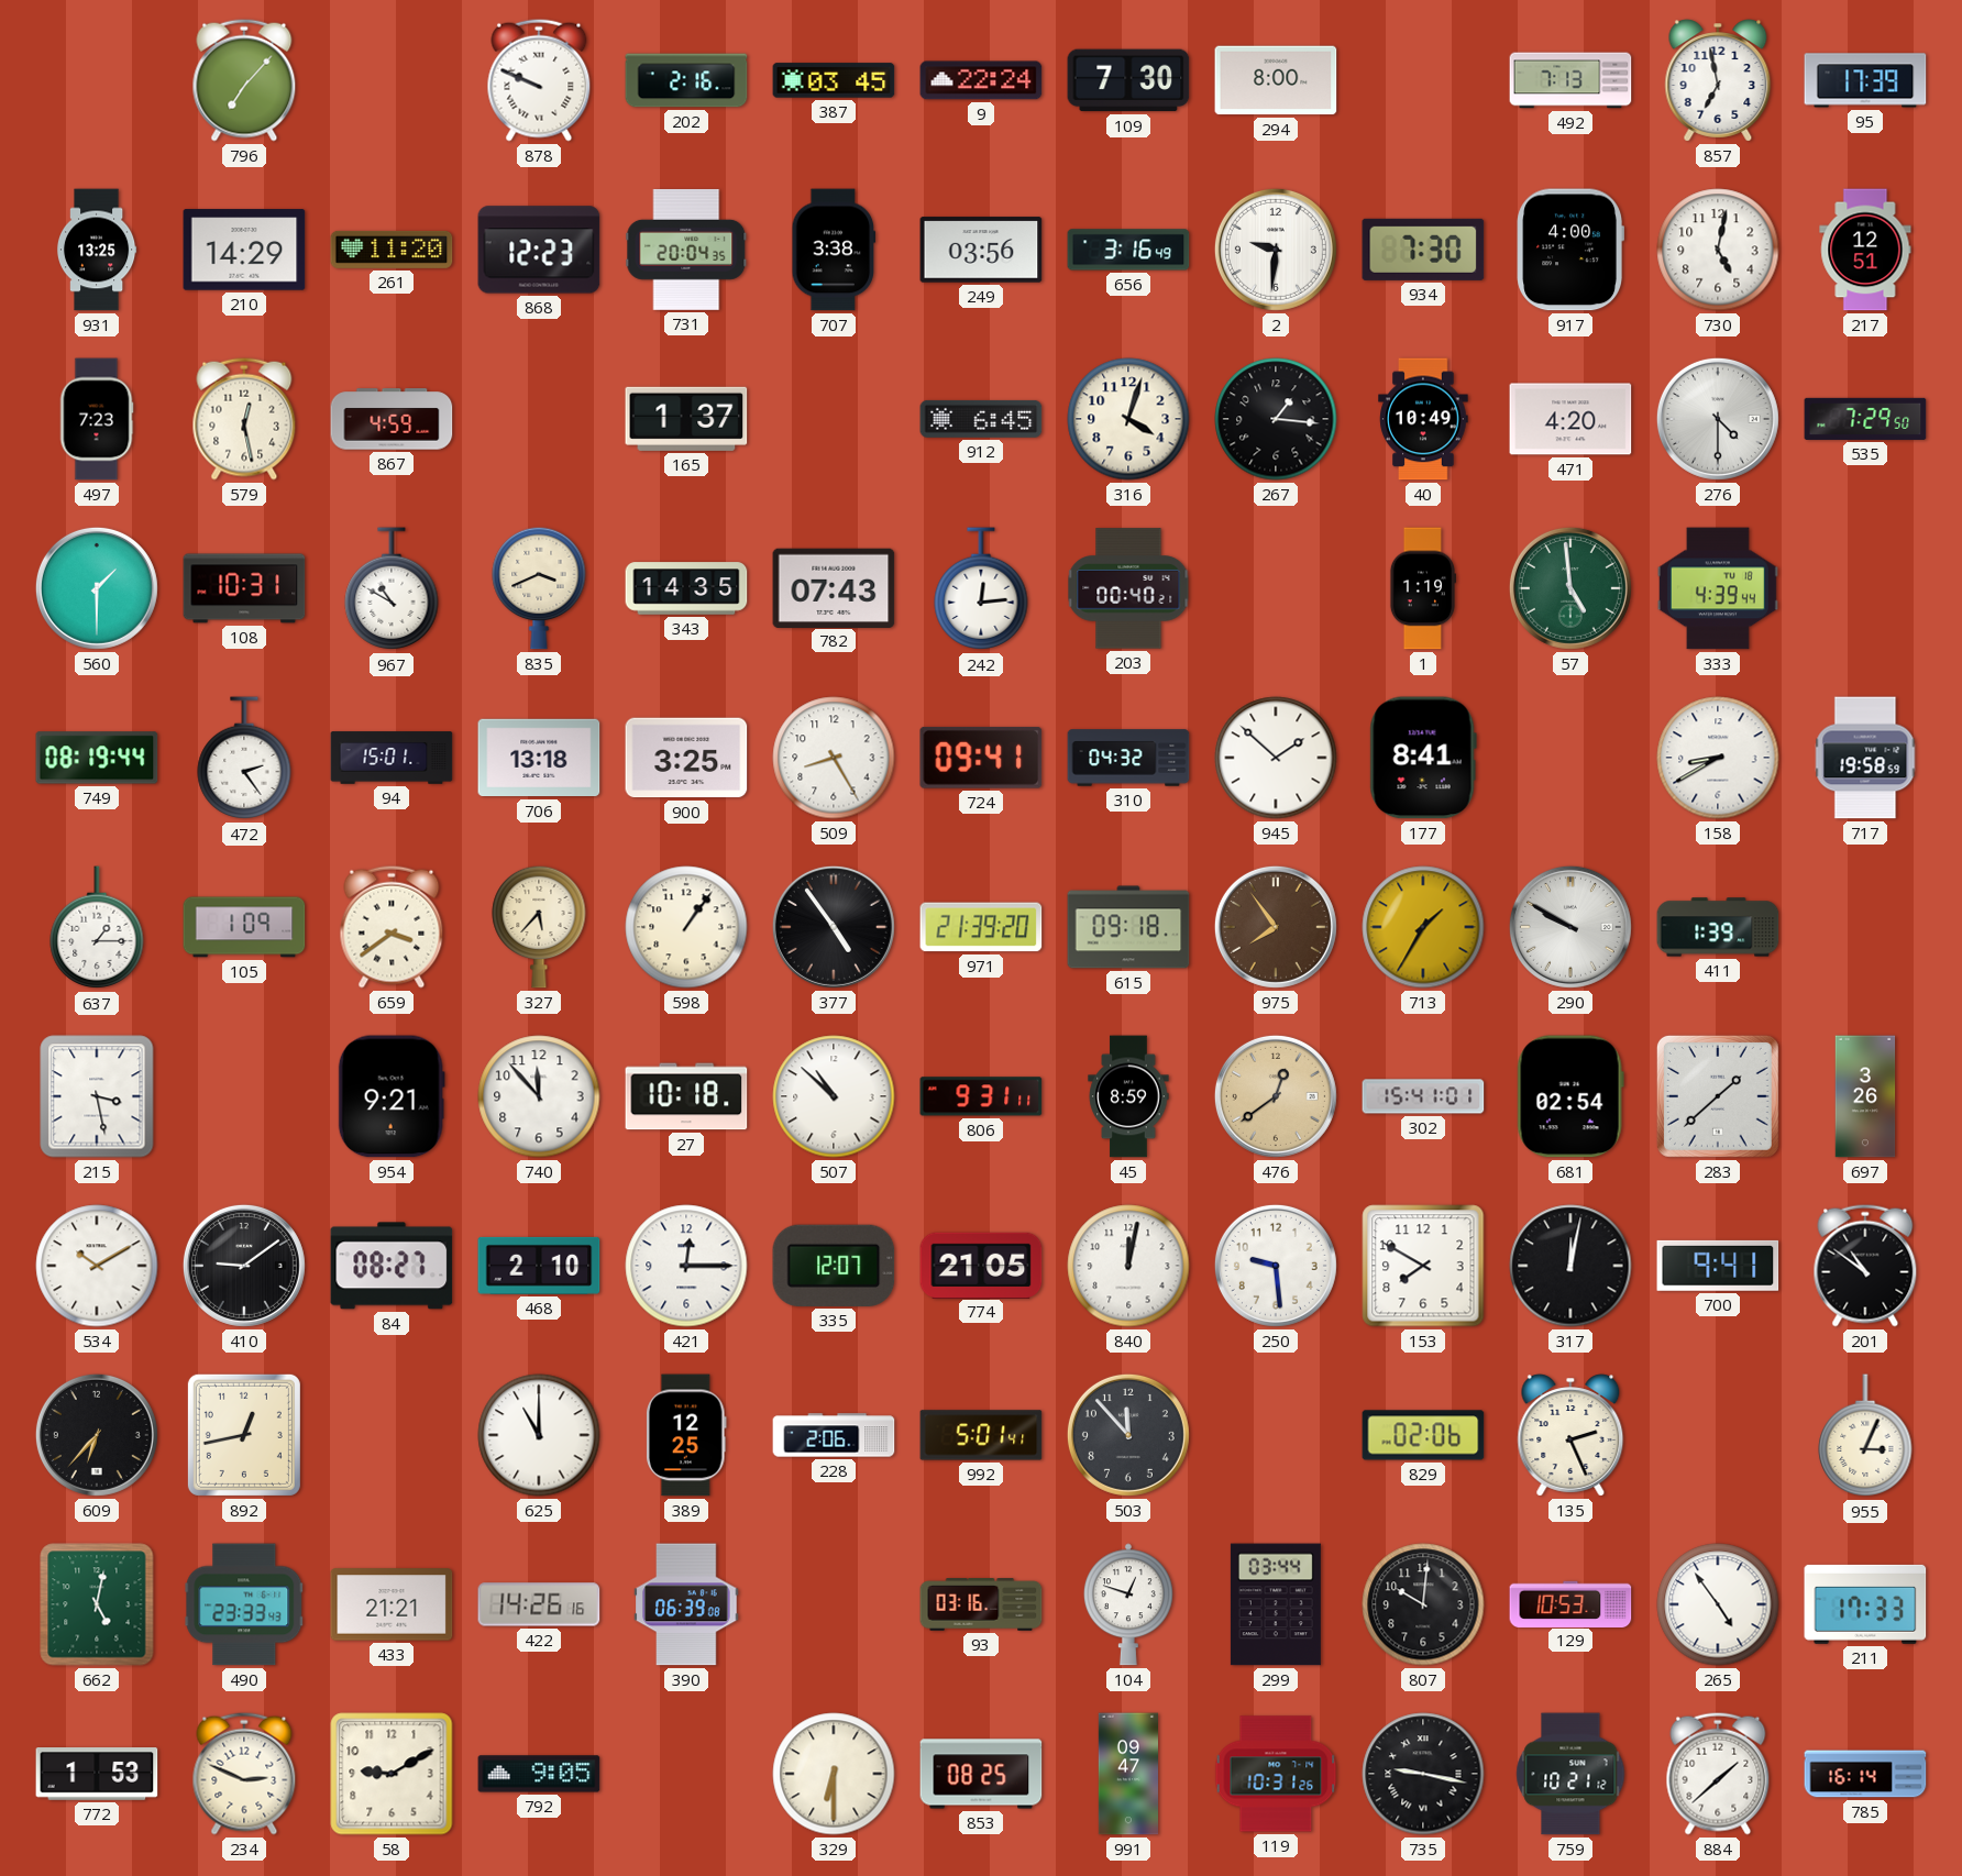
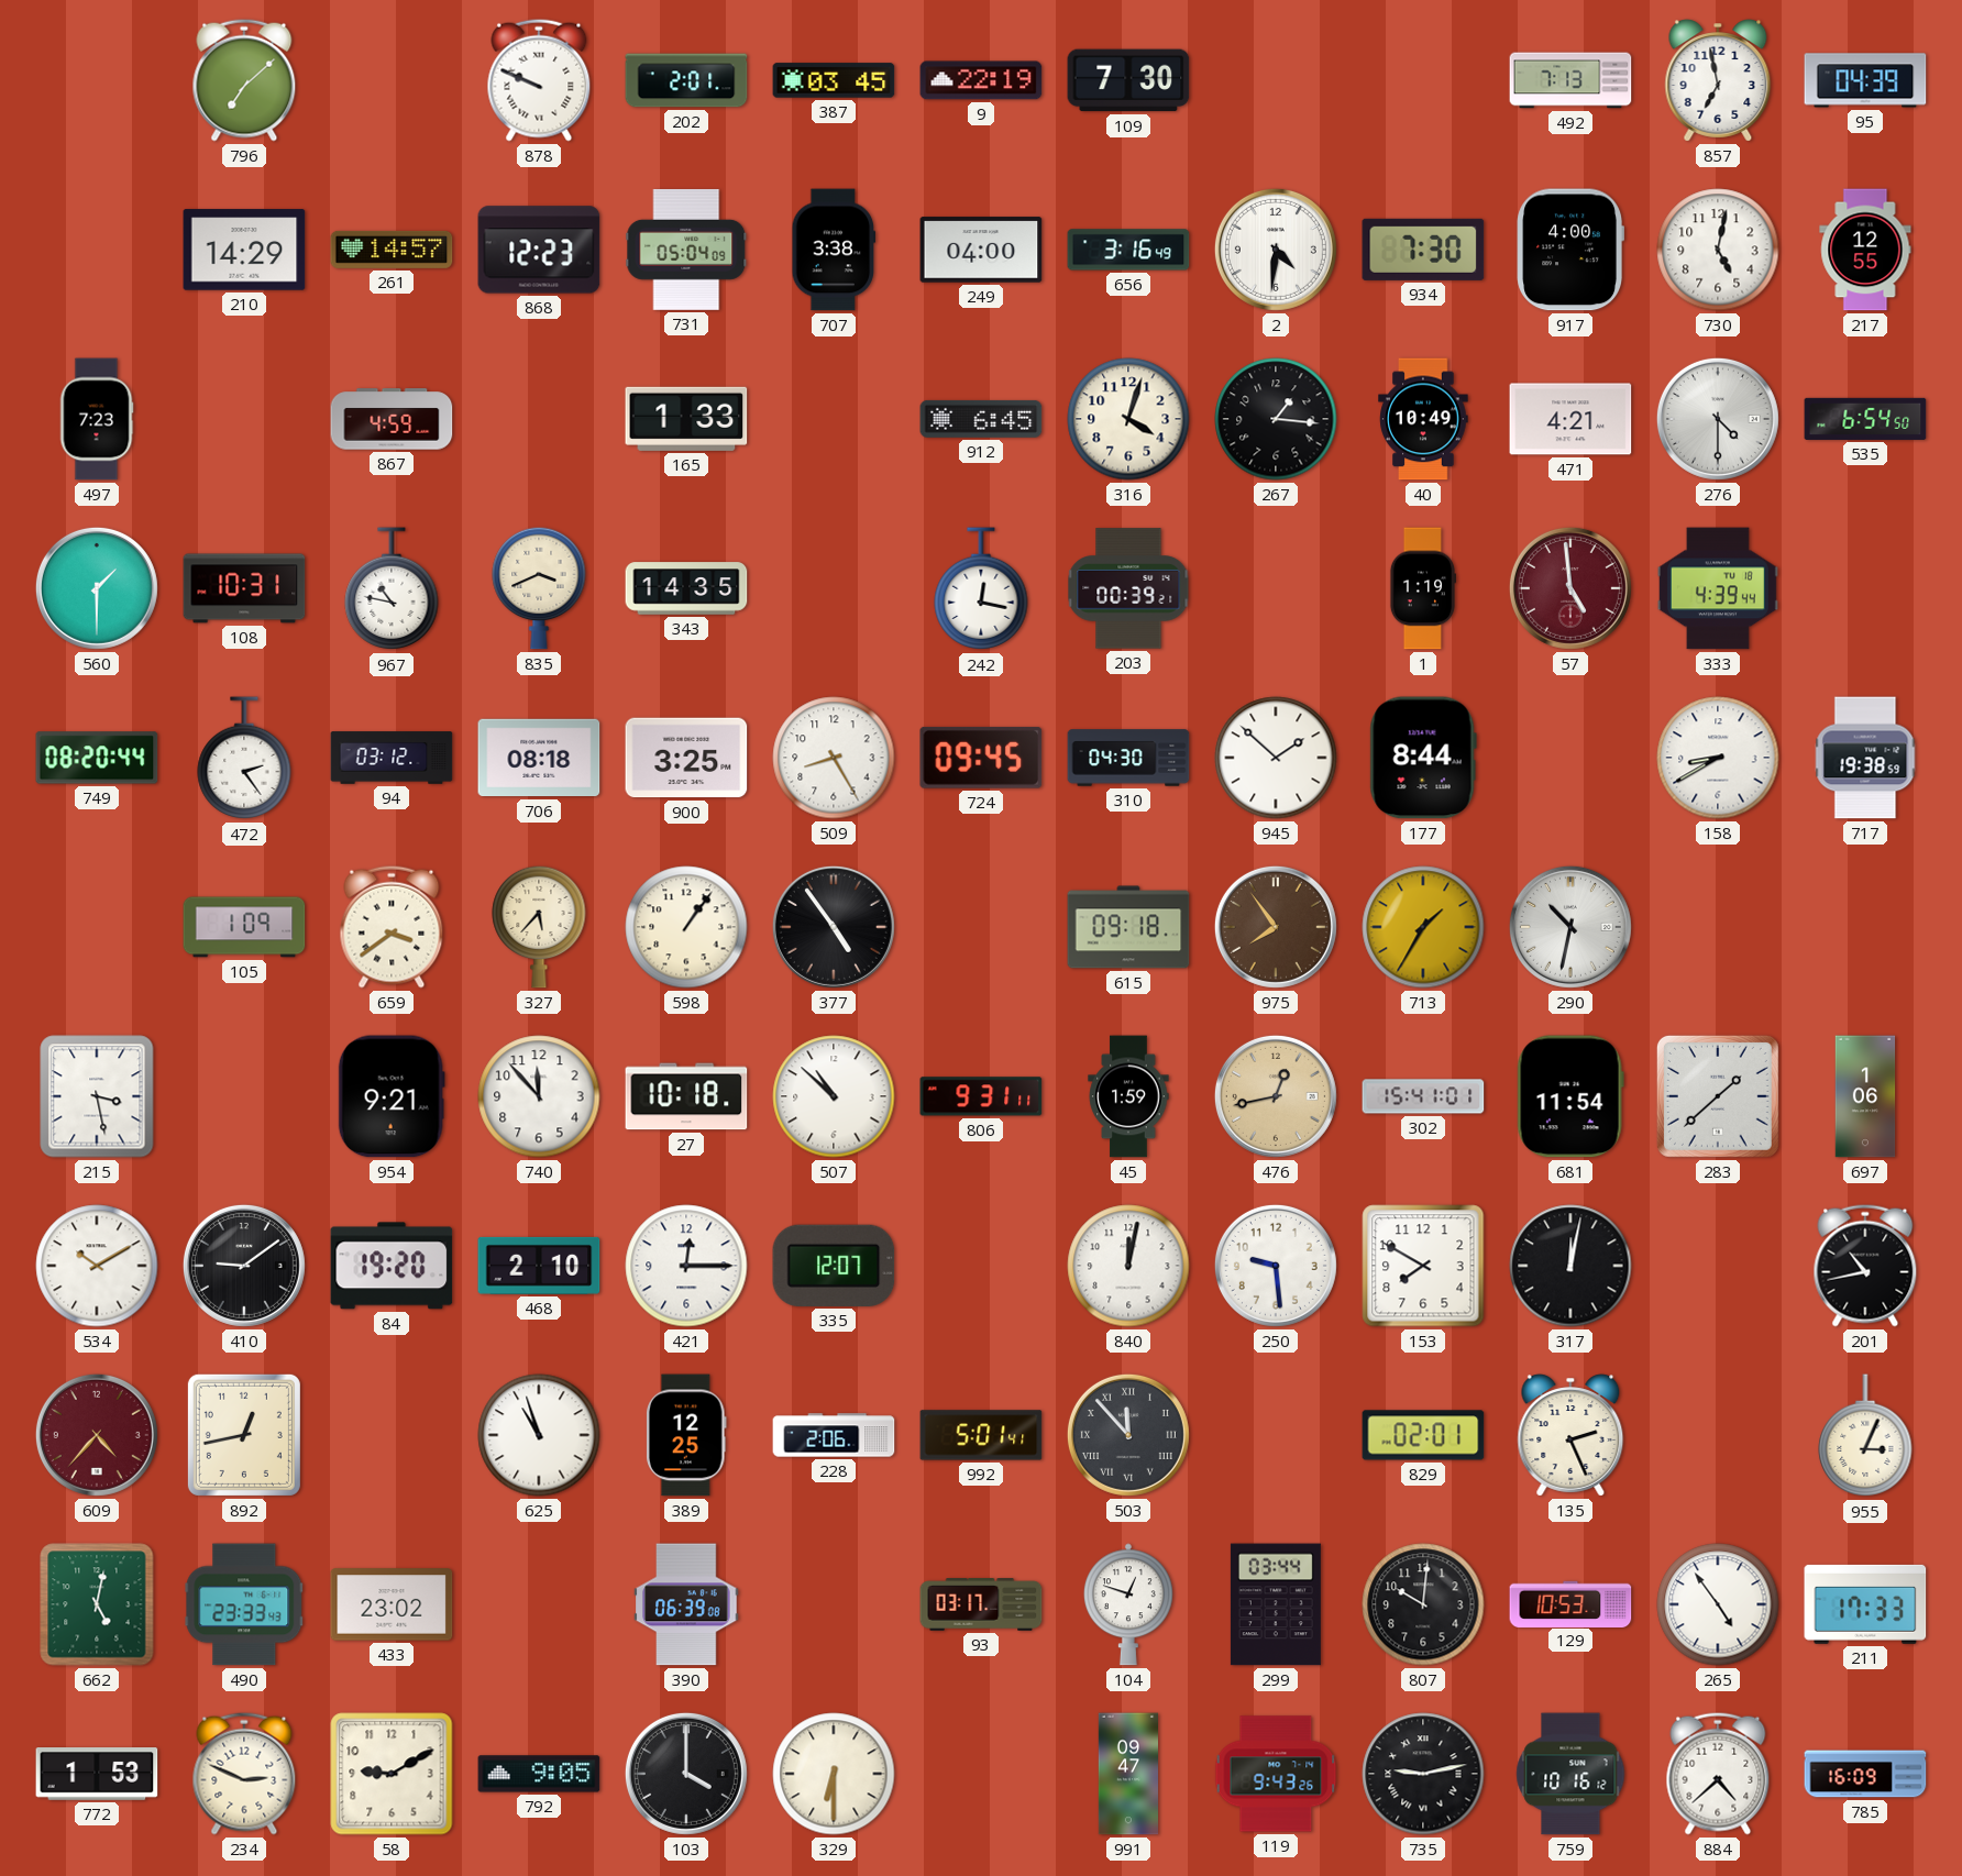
796: 7:07 -> 7:08
202: 2:16 -> 2:01
9: 22:24 -> 22:19
294: 8:00 -> none
95: 17:39 -> 04:39
931: 13:25 -> none
261: 11:20 -> 14:57
731: 20:04 -> 05:04
249: 03:56 -> 04:00
2: 9:31 -> 4:31
217: 12:51 -> 12:55
579: 12:28 -> none
165: 1:37 -> 1:33
471: 4:20 -> 4:21
535: 7:29 -> 6:54
967: 10:50 -> 10:47
782: 07:43 -> none
242: 12:14 -> 12:17
203: 00:40 -> 00:39
57 dial: green -> burgundy
749: 08:19 -> 08:20
94: 15:01 -> 03:12
706: 13:18 -> 08:18
724: 09:41 -> 09:45
310: 04:32 -> 04:30
177: 8:41 -> 8:44
717: 19:58 -> 19:38
637: 1:15 -> none
971: 21:39 -> none
290: 9:50 -> 10:32
411: 1:39 -> none
45: 8:59 -> 1:59
476: 12:39 -> 12:43
681: 02:54 -> 11:54
697: 3:26 -> 1:06
84: 08:27 -> 19:20
774: 21:05 -> none
700: 9:41 -> none
201: 10:51 -> 10:43
609: 6:37 -> 4:37
609 dial: black -> burgundy
625: 11:00 -> 10:57
503 numerals: Arabic -> Roman
829: 02:06 -> 02:01
433: 21:21 -> 23:02
422: 14:26 -> none
93: 03:16 -> 03:17
103: none -> 4:00
853: 08:25 -> none
119: 10:31 -> 9:43
735: 9:17 -> 9:13
759: 10:21 -> 10:16
884: 1:38 -> 4:38
785: 16:14 -> 16:09
